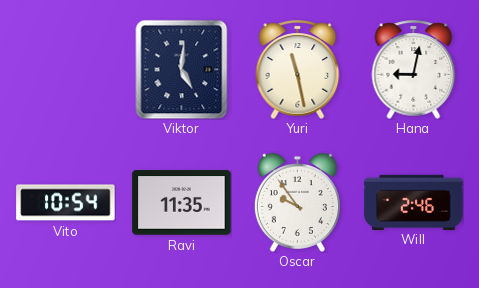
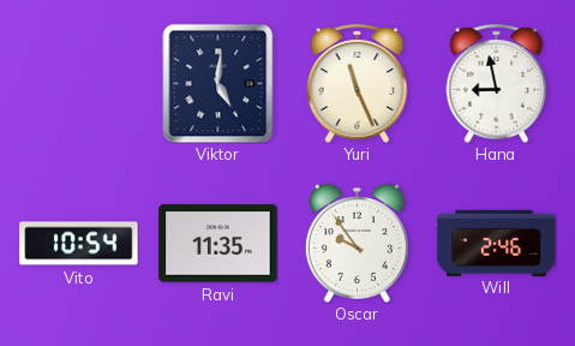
Yuri: 11:28 -> 11:26
Hana: 9:02 -> 8:58
